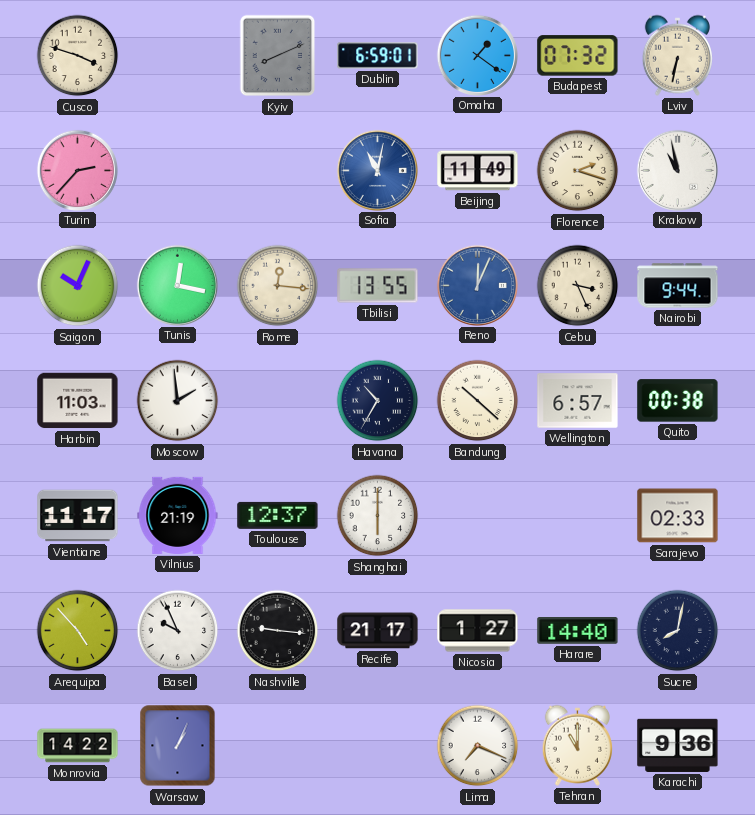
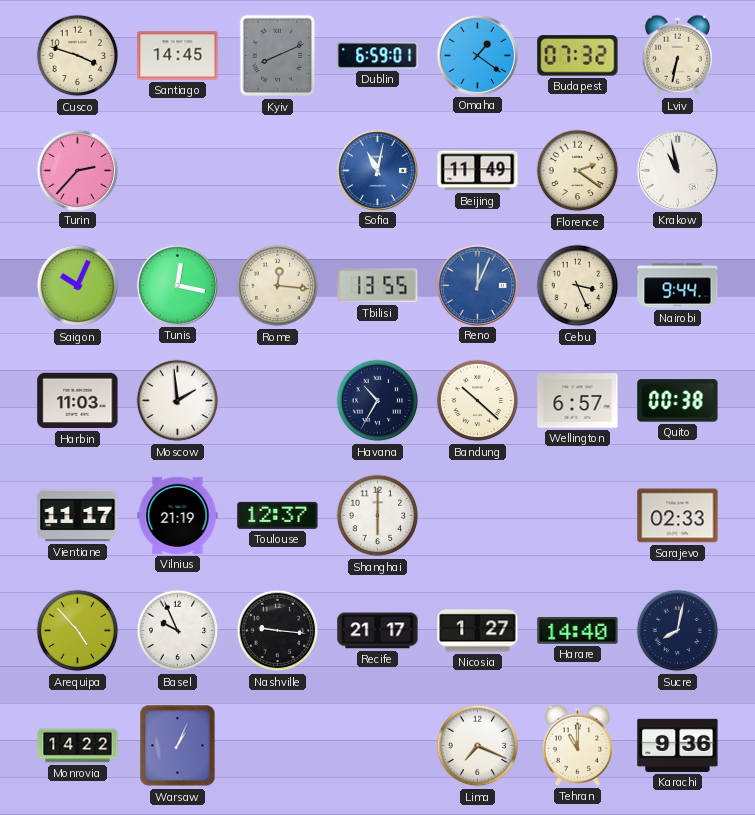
Santiago: none -> 14:45
Florence: 2:18 -> 2:21
